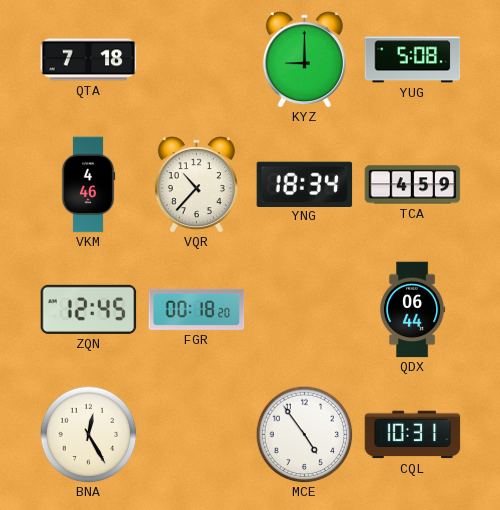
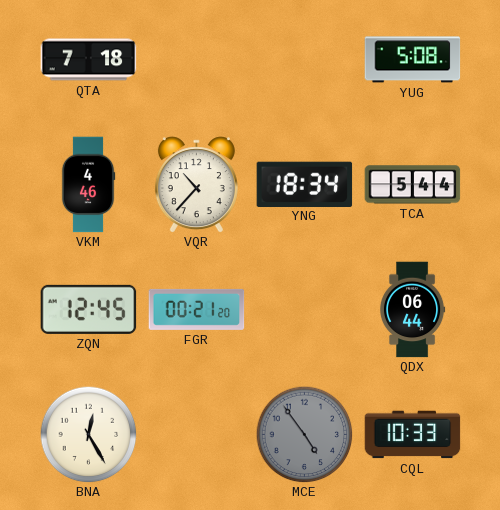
KYZ: 9:00 -> none
TCA: 4:59 -> 5:44
FGR: 00:18 -> 00:21
MCE dial: white -> grey
CQL: 10:31 -> 10:33
